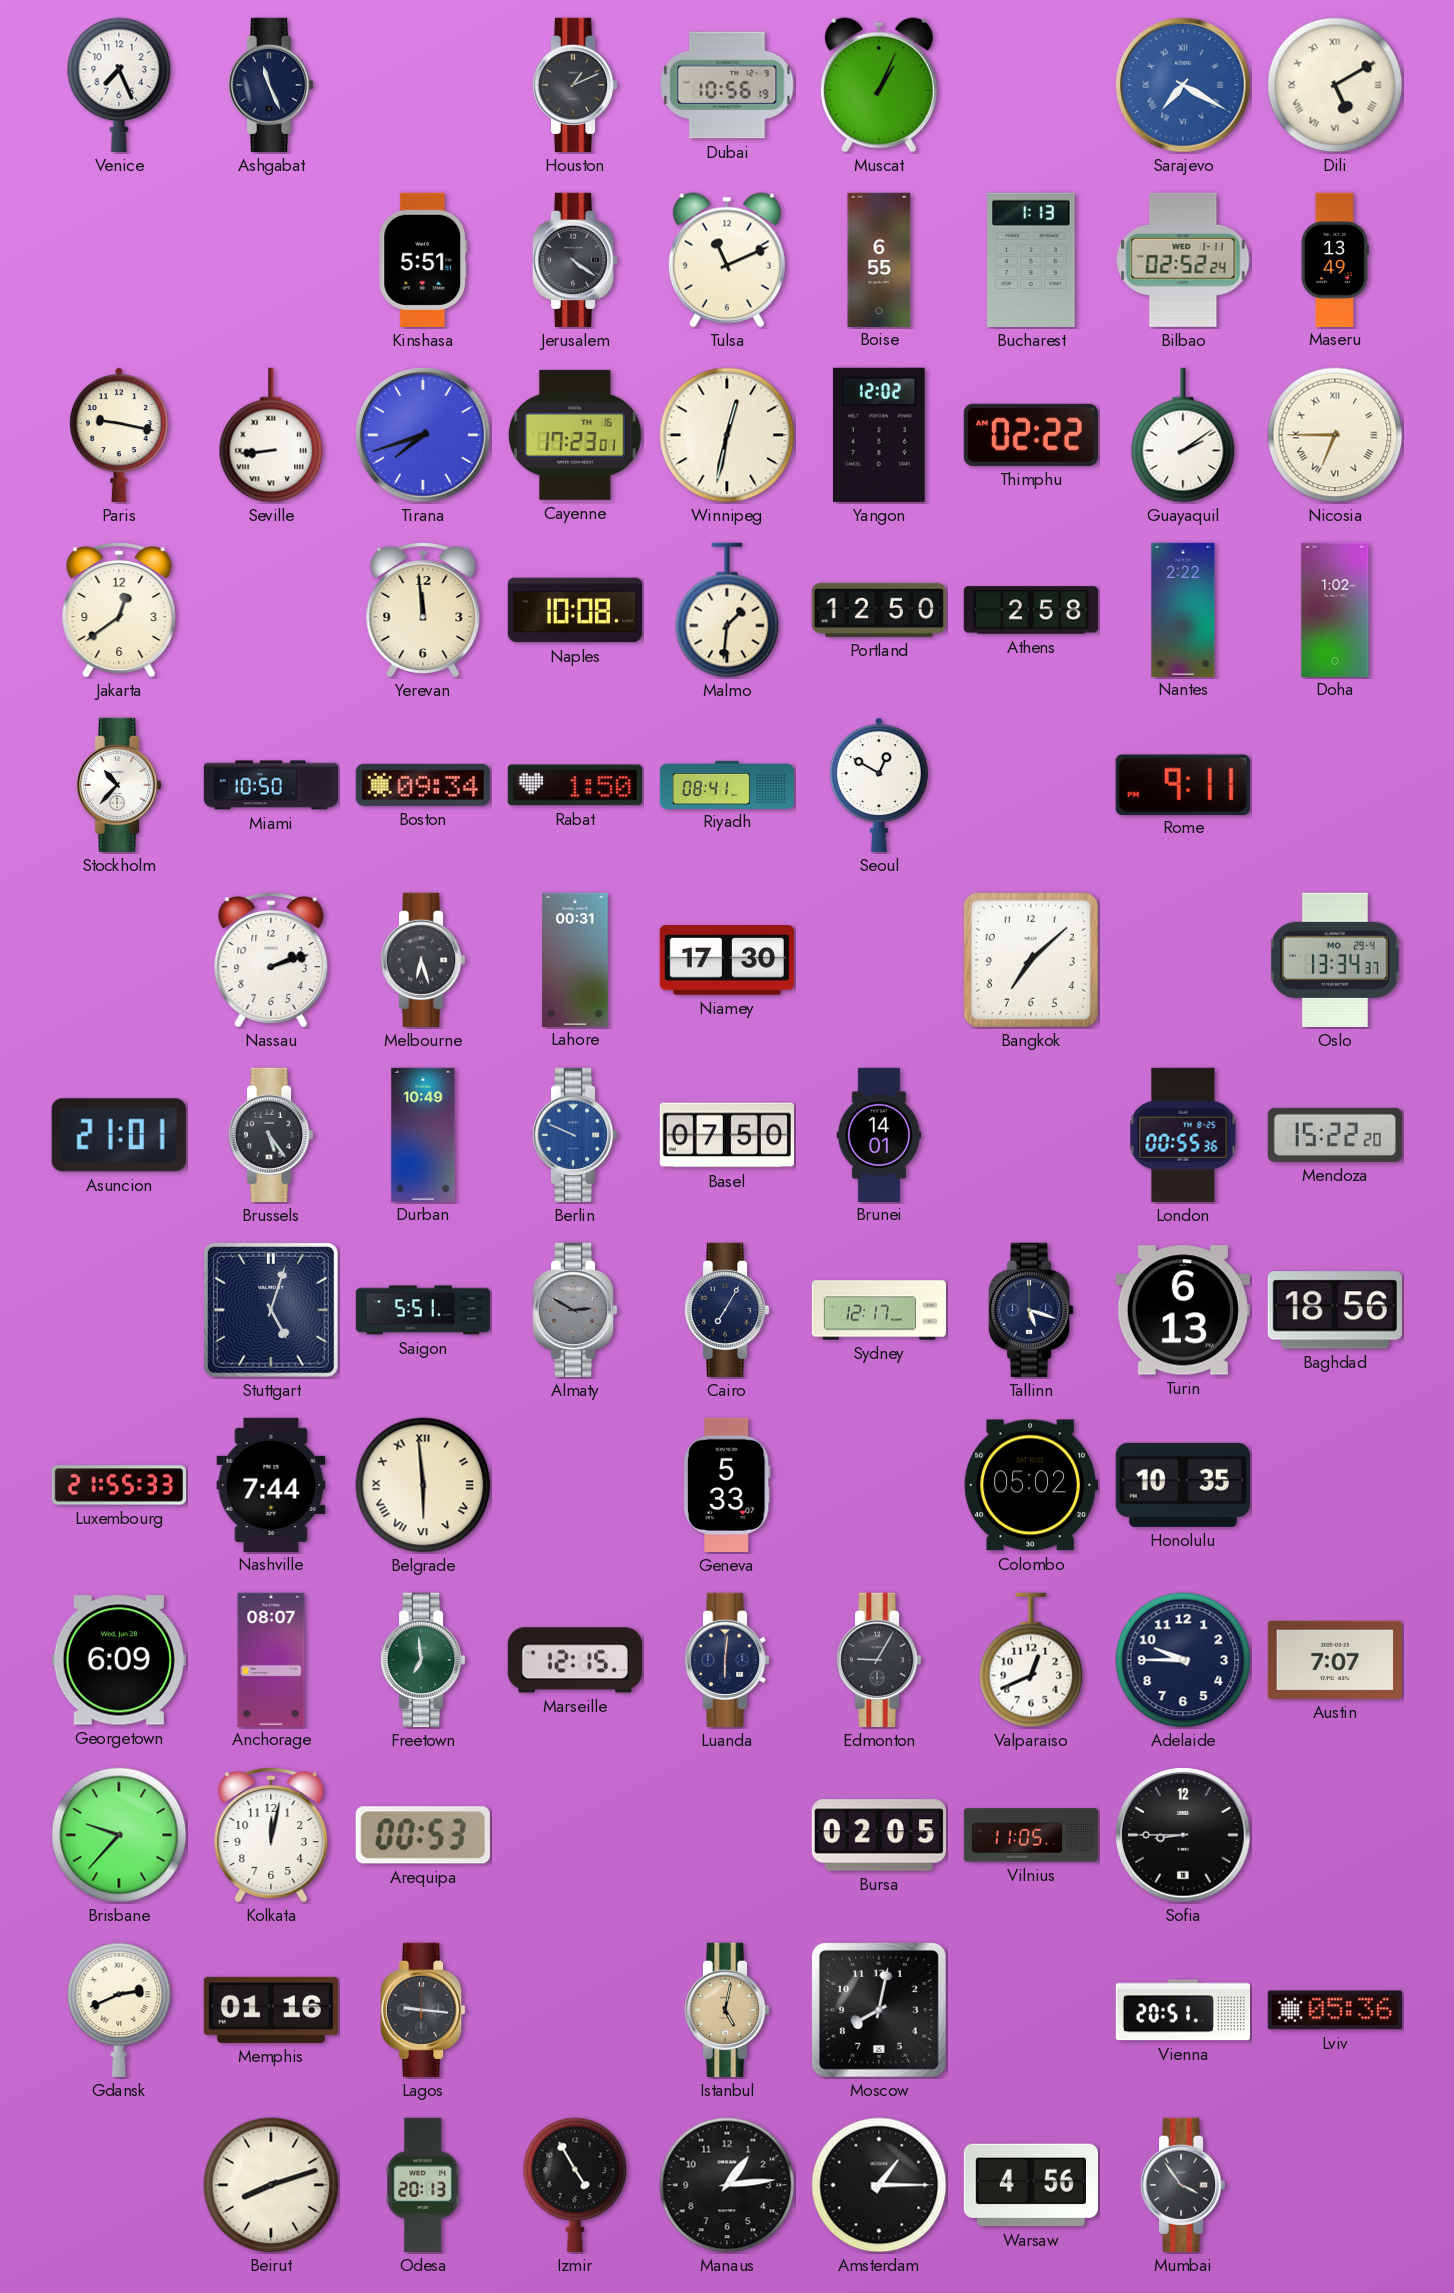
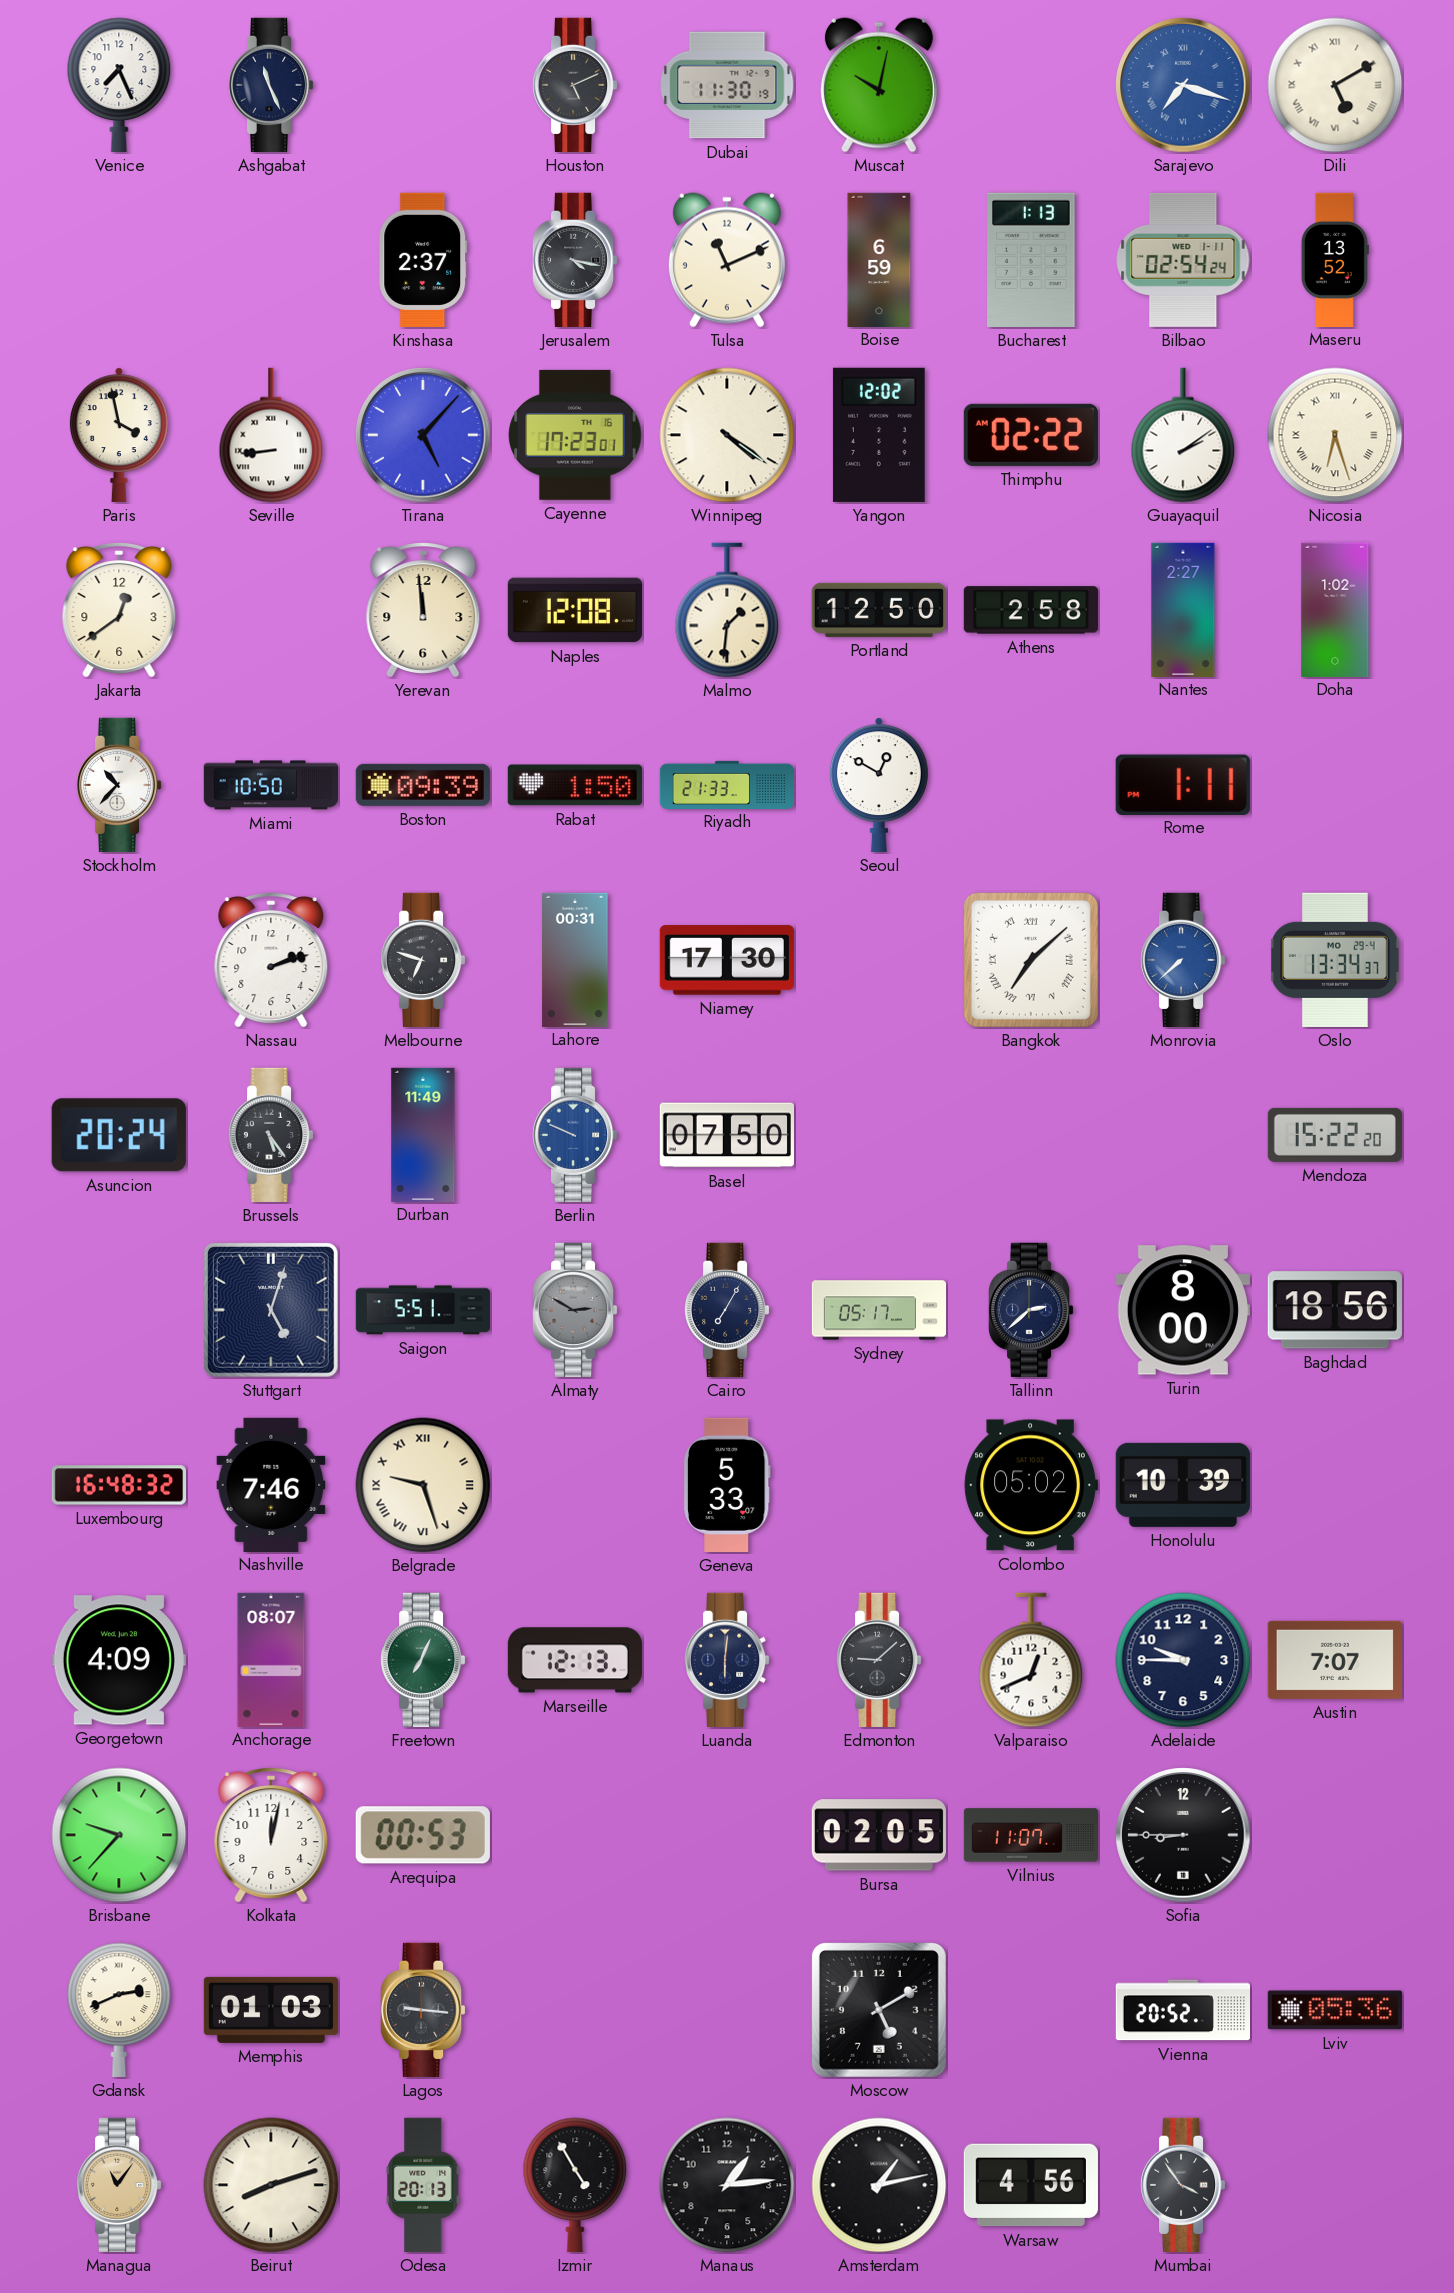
Houston: 1:11 -> 5:11
Dubai: 10:56 -> 11:30
Muscat: 1:04 -> 10:02
Sarajevo: 7:20 -> 7:18
Kinshasa: 5:51 -> 2:37
Jerusalem: 4:21 -> 4:17
Boise: 6:55 -> 6:59
Bilbao: 02:52 -> 02:54
Maseru: 13:49 -> 13:52
Paris: 9:17 -> 3:58
Tirana: 7:42 -> 5:07
Winnipeg: 12:32 -> 4:21
Nicosia: 6:45 -> 6:27
Naples: 10:08 -> 12:08
Nantes: 2:22 -> 2:27
Boston: 09:34 -> 09:39
Riyadh: 08:41 -> 21:33
Rome: 9:11 -> 1:11
Melbourne: 6:27 -> 6:48
Bangkok numerals: Arabic -> Roman
Monrovia: none -> 7:38
Asuncion: 21:01 -> 20:24
Durban: 10:49 -> 11:49
Brunei: 14:01 -> none
London: 00:55 -> none
Sydney: 12:17 -> 05:17
Tallinn: 5:18 -> 2:38
Turin: 6:13 -> 8:00
Luxembourg: 21:55 -> 16:48
Nashville: 7:44 -> 7:46
Belgrade: 5:59 -> 9:27
Honolulu: 10:35 -> 10:39
Georgetown: 6:09 -> 4:09
Freetown: 6:59 -> 7:04
Marseille: 12:15 -> 12:13
Edmonton: 9:05 -> 9:08
Vilnius: 11:05 -> 11:07
Memphis: 01:16 -> 01:03
Istanbul: 5:02 -> none
Moscow: 8:02 -> 5:10
Vienna: 20:51 -> 20:52
Managua: none -> 11:06
Amsterdam: 1:15 -> 1:13
